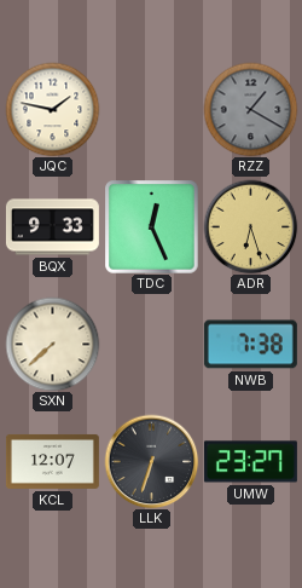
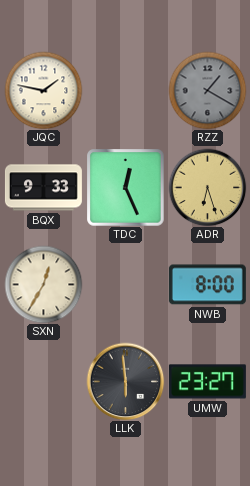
SXN: 7:38 -> 12:35
NWB: 7:38 -> 8:00
KCL: 12:07 -> none
LLK: 6:33 -> 5:59
